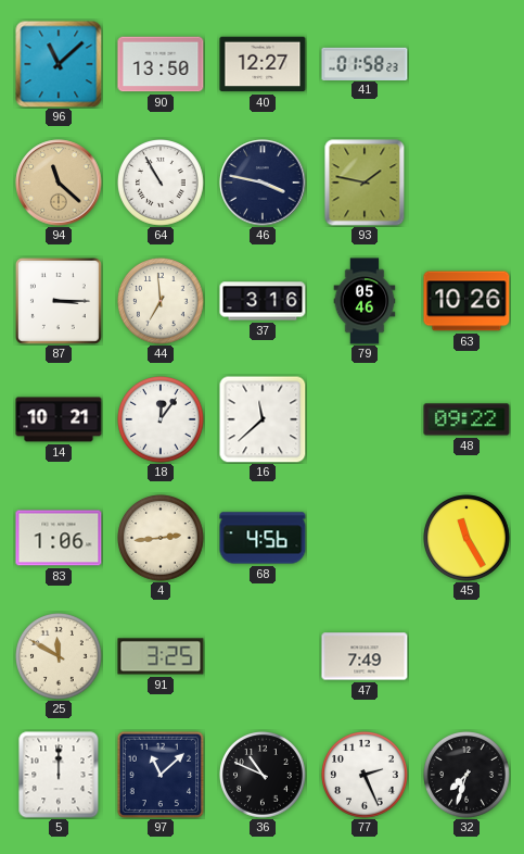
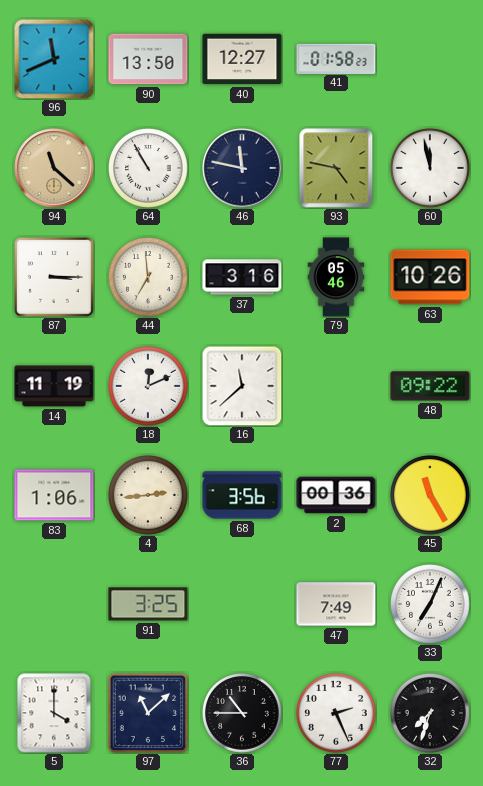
96: 11:08 -> 11:41
46: 3:47 -> 11:47
93: 1:47 -> 4:47
60: none -> 11:58
14: 10:21 -> 11:19
18: 12:06 -> 12:11
68: 4:56 -> 3:56
2: none -> 00:36
25: 11:50 -> none
33: none -> 7:04
5: 12:00 -> 4:00
36: 10:49 -> 10:45
